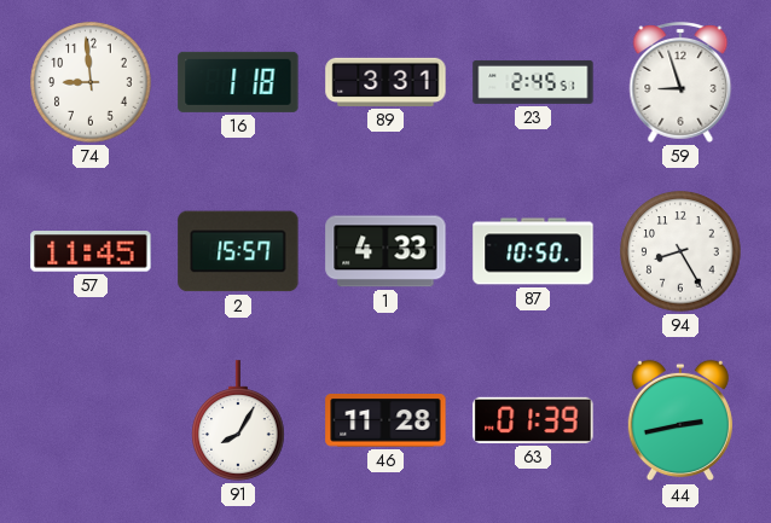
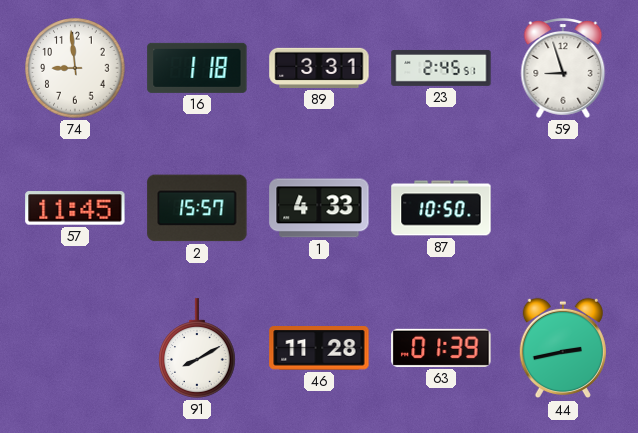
94: 8:25 -> none
91: 8:05 -> 8:10
